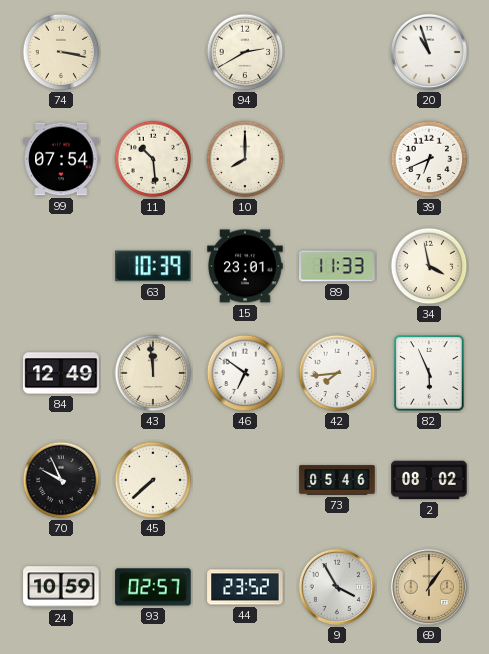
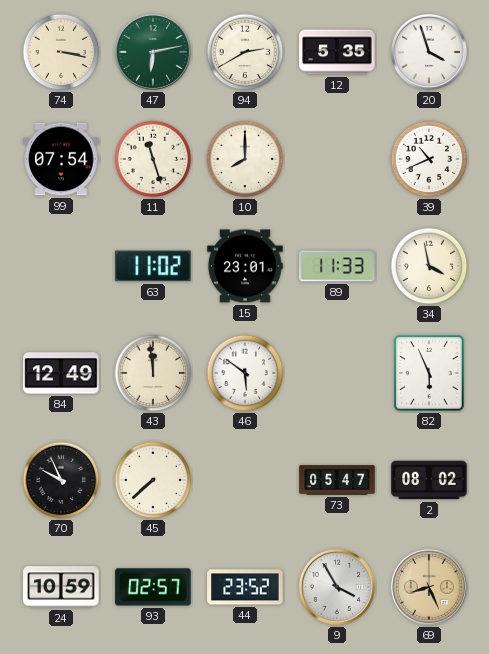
47: none -> 6:13
12: none -> 5:35
20: 10:57 -> 3:57
11: 10:29 -> 11:27
39: 6:41 -> 10:41
63: 10:39 -> 11:02
46: 6:51 -> 5:51
42: 7:44 -> none
73: 05:46 -> 05:47
69: 1:06 -> 8:26
